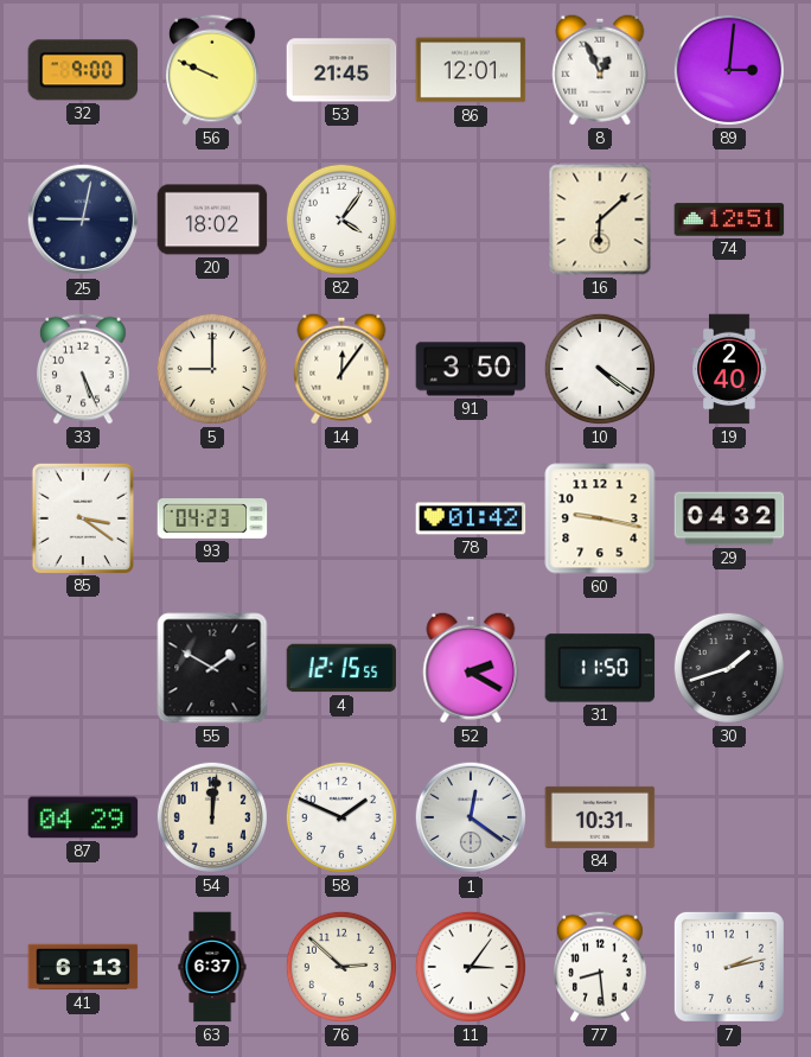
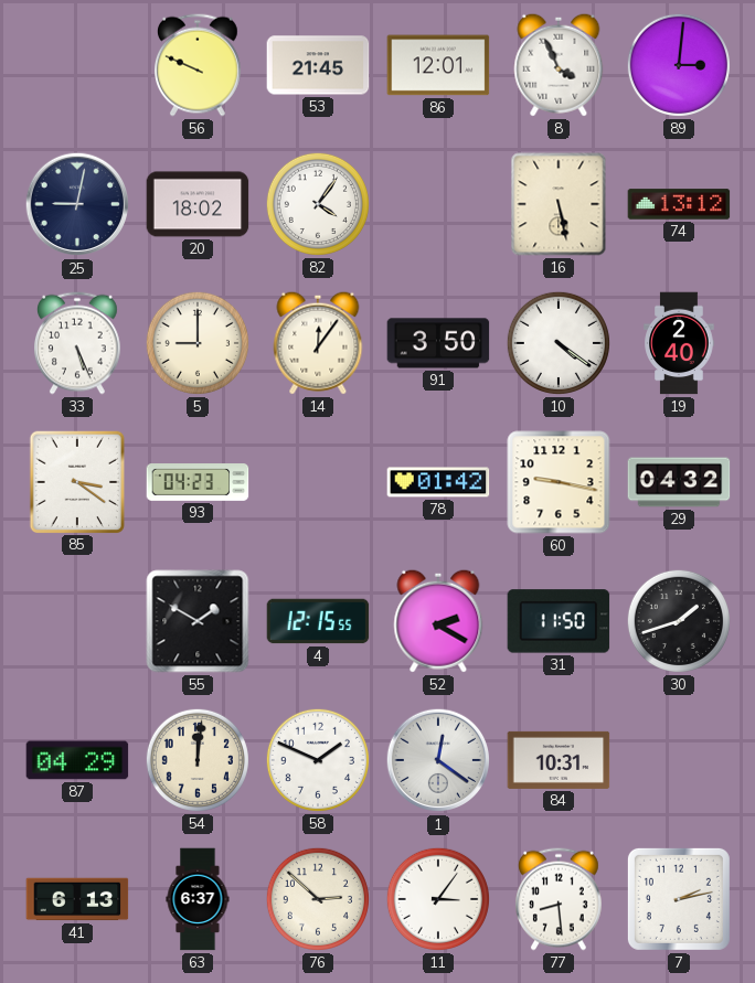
32: 9:00 -> none
8: 12:56 -> 3:56
16: 6:08 -> 5:28
74: 12:51 -> 13:12
